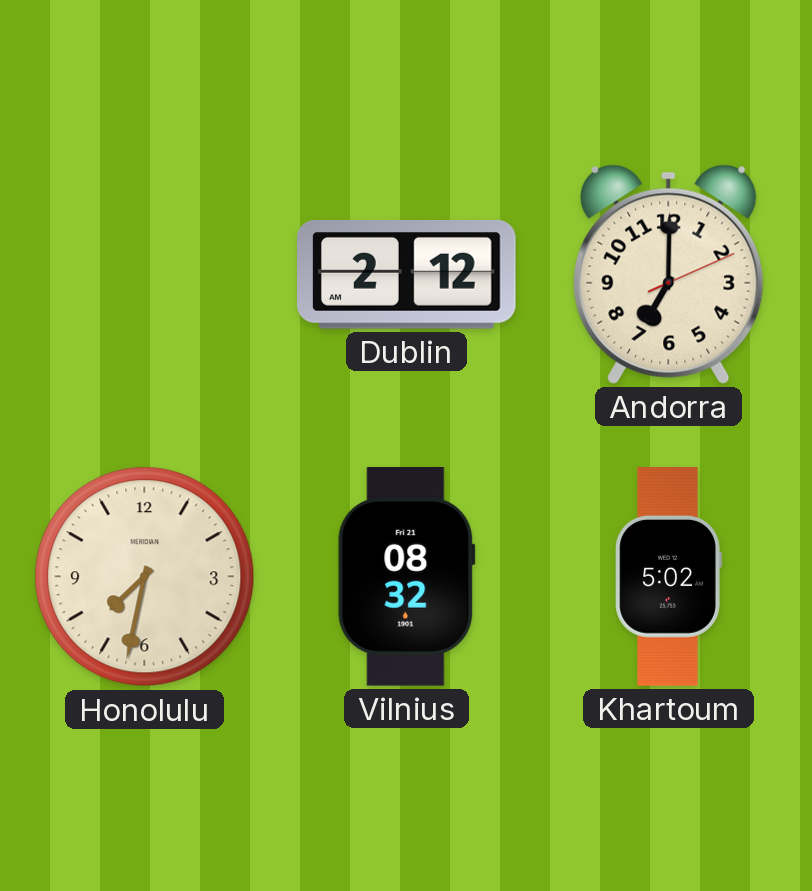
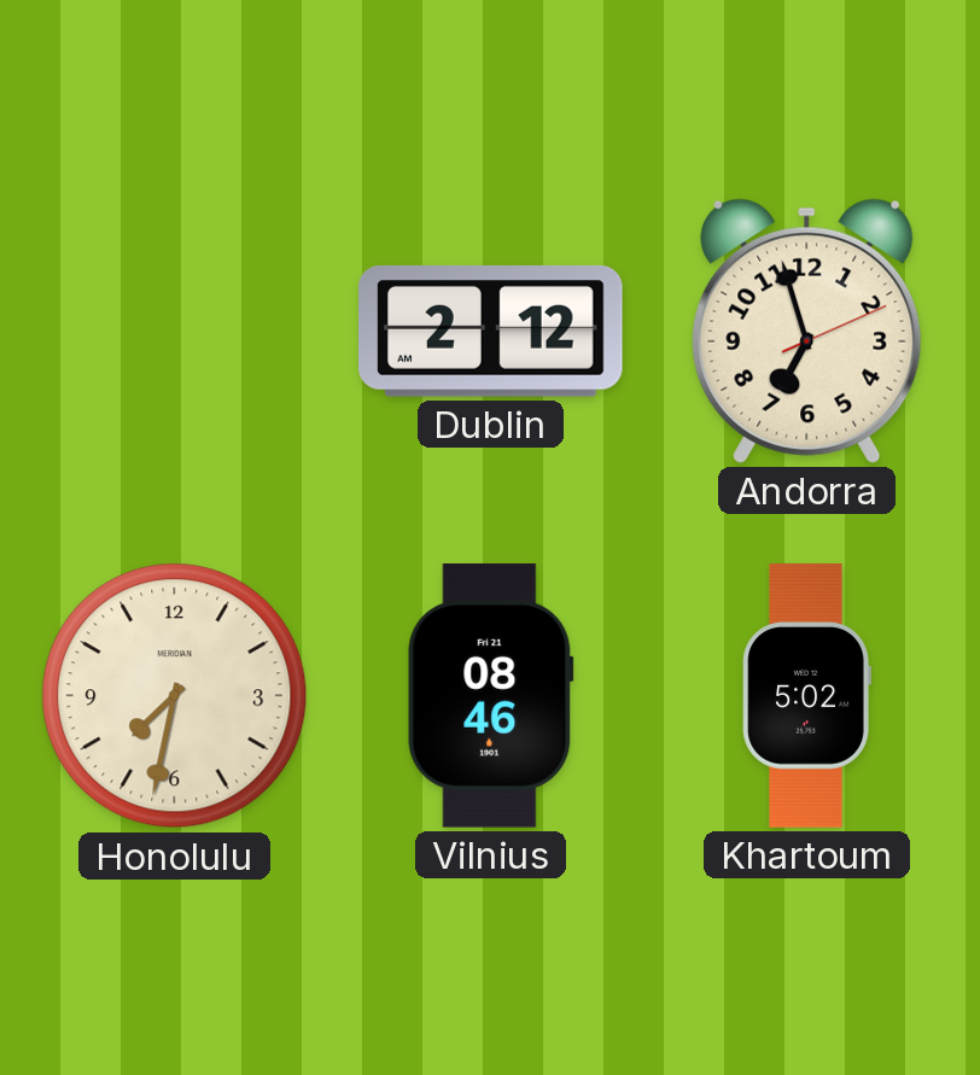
Andorra: 7:00 -> 6:57
Vilnius: 08:32 -> 08:46
